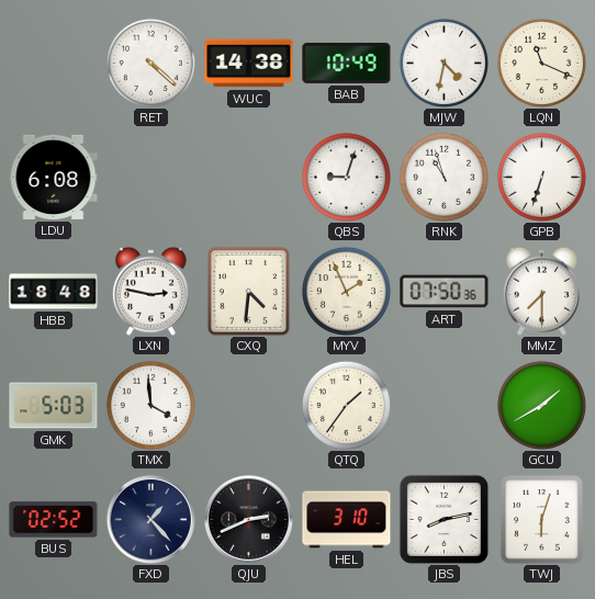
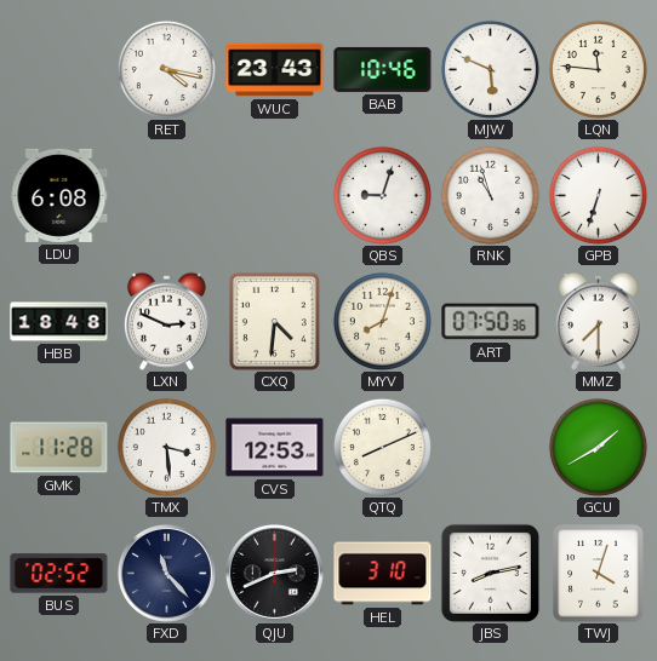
RET: 4:22 -> 4:17
WUC: 14:38 -> 23:43
BAB: 10:49 -> 10:46
MJW: 4:32 -> 5:49
LQN: 11:19 -> 11:46
LXN: 2:47 -> 2:49
MYV: 1:56 -> 8:03
GMK: 5:03 -> 11:28
TMX: 3:59 -> 3:29
CVS: none -> 12:53
QTQ: 1:36 -> 8:11
FXD: 1:23 -> 11:23
TWJ: 6:03 -> 4:03
